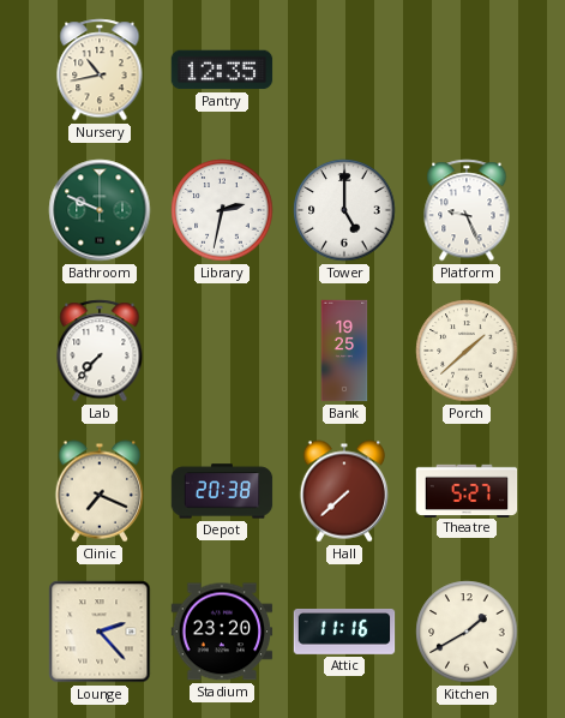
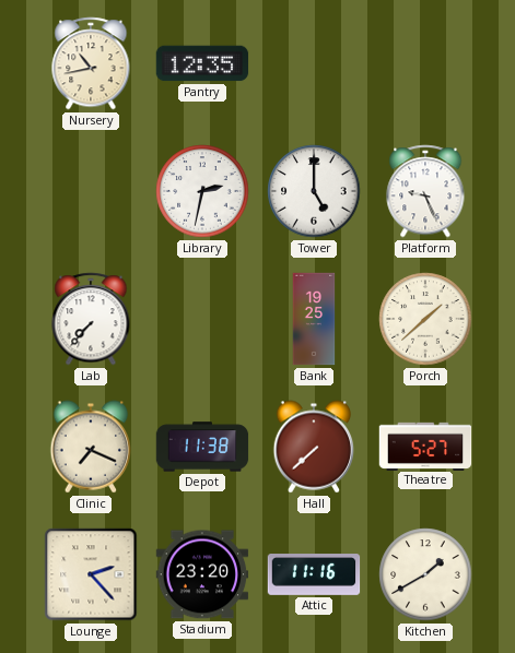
Bathroom: 9:49 -> none
Depot: 20:38 -> 11:38
